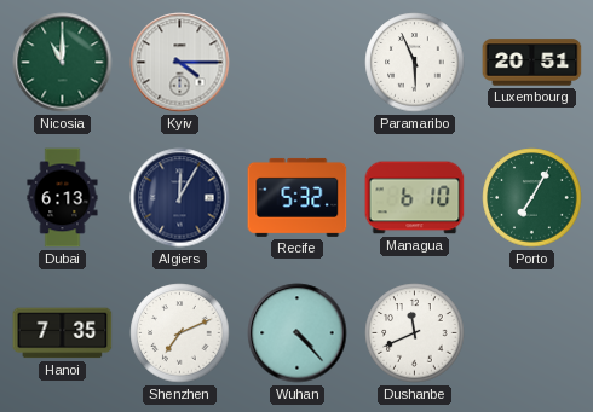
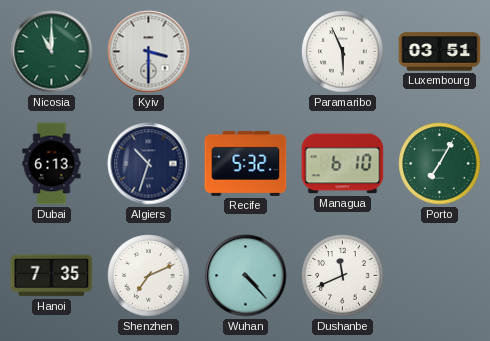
Kyiv: 4:15 -> 3:30
Luxembourg: 20:51 -> 03:51
Algiers: 12:05 -> 10:33
